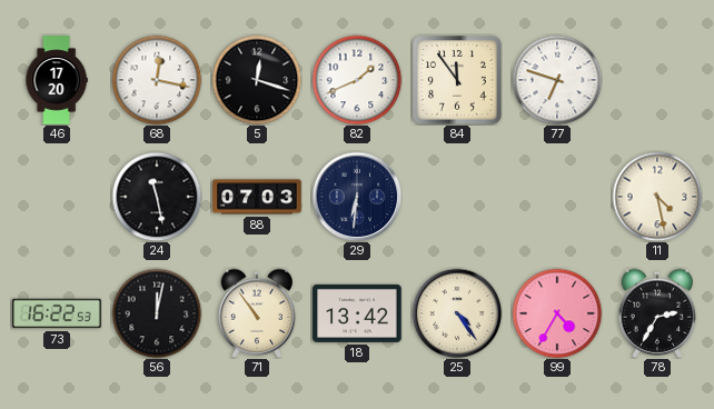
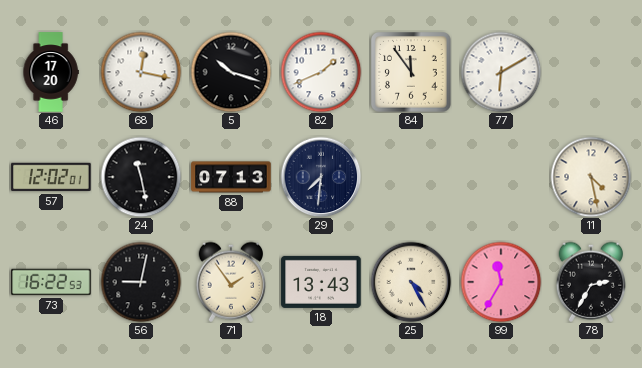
5: 12:18 -> 10:18
77: 6:48 -> 6:10
57: none -> 12:02
88: 07:03 -> 07:13
29: 6:31 -> 7:31
56: 12:02 -> 9:02
71: 10:54 -> 1:54
18: 13:42 -> 13:43
25: 4:24 -> 4:25
99: 4:35 -> 11:35
